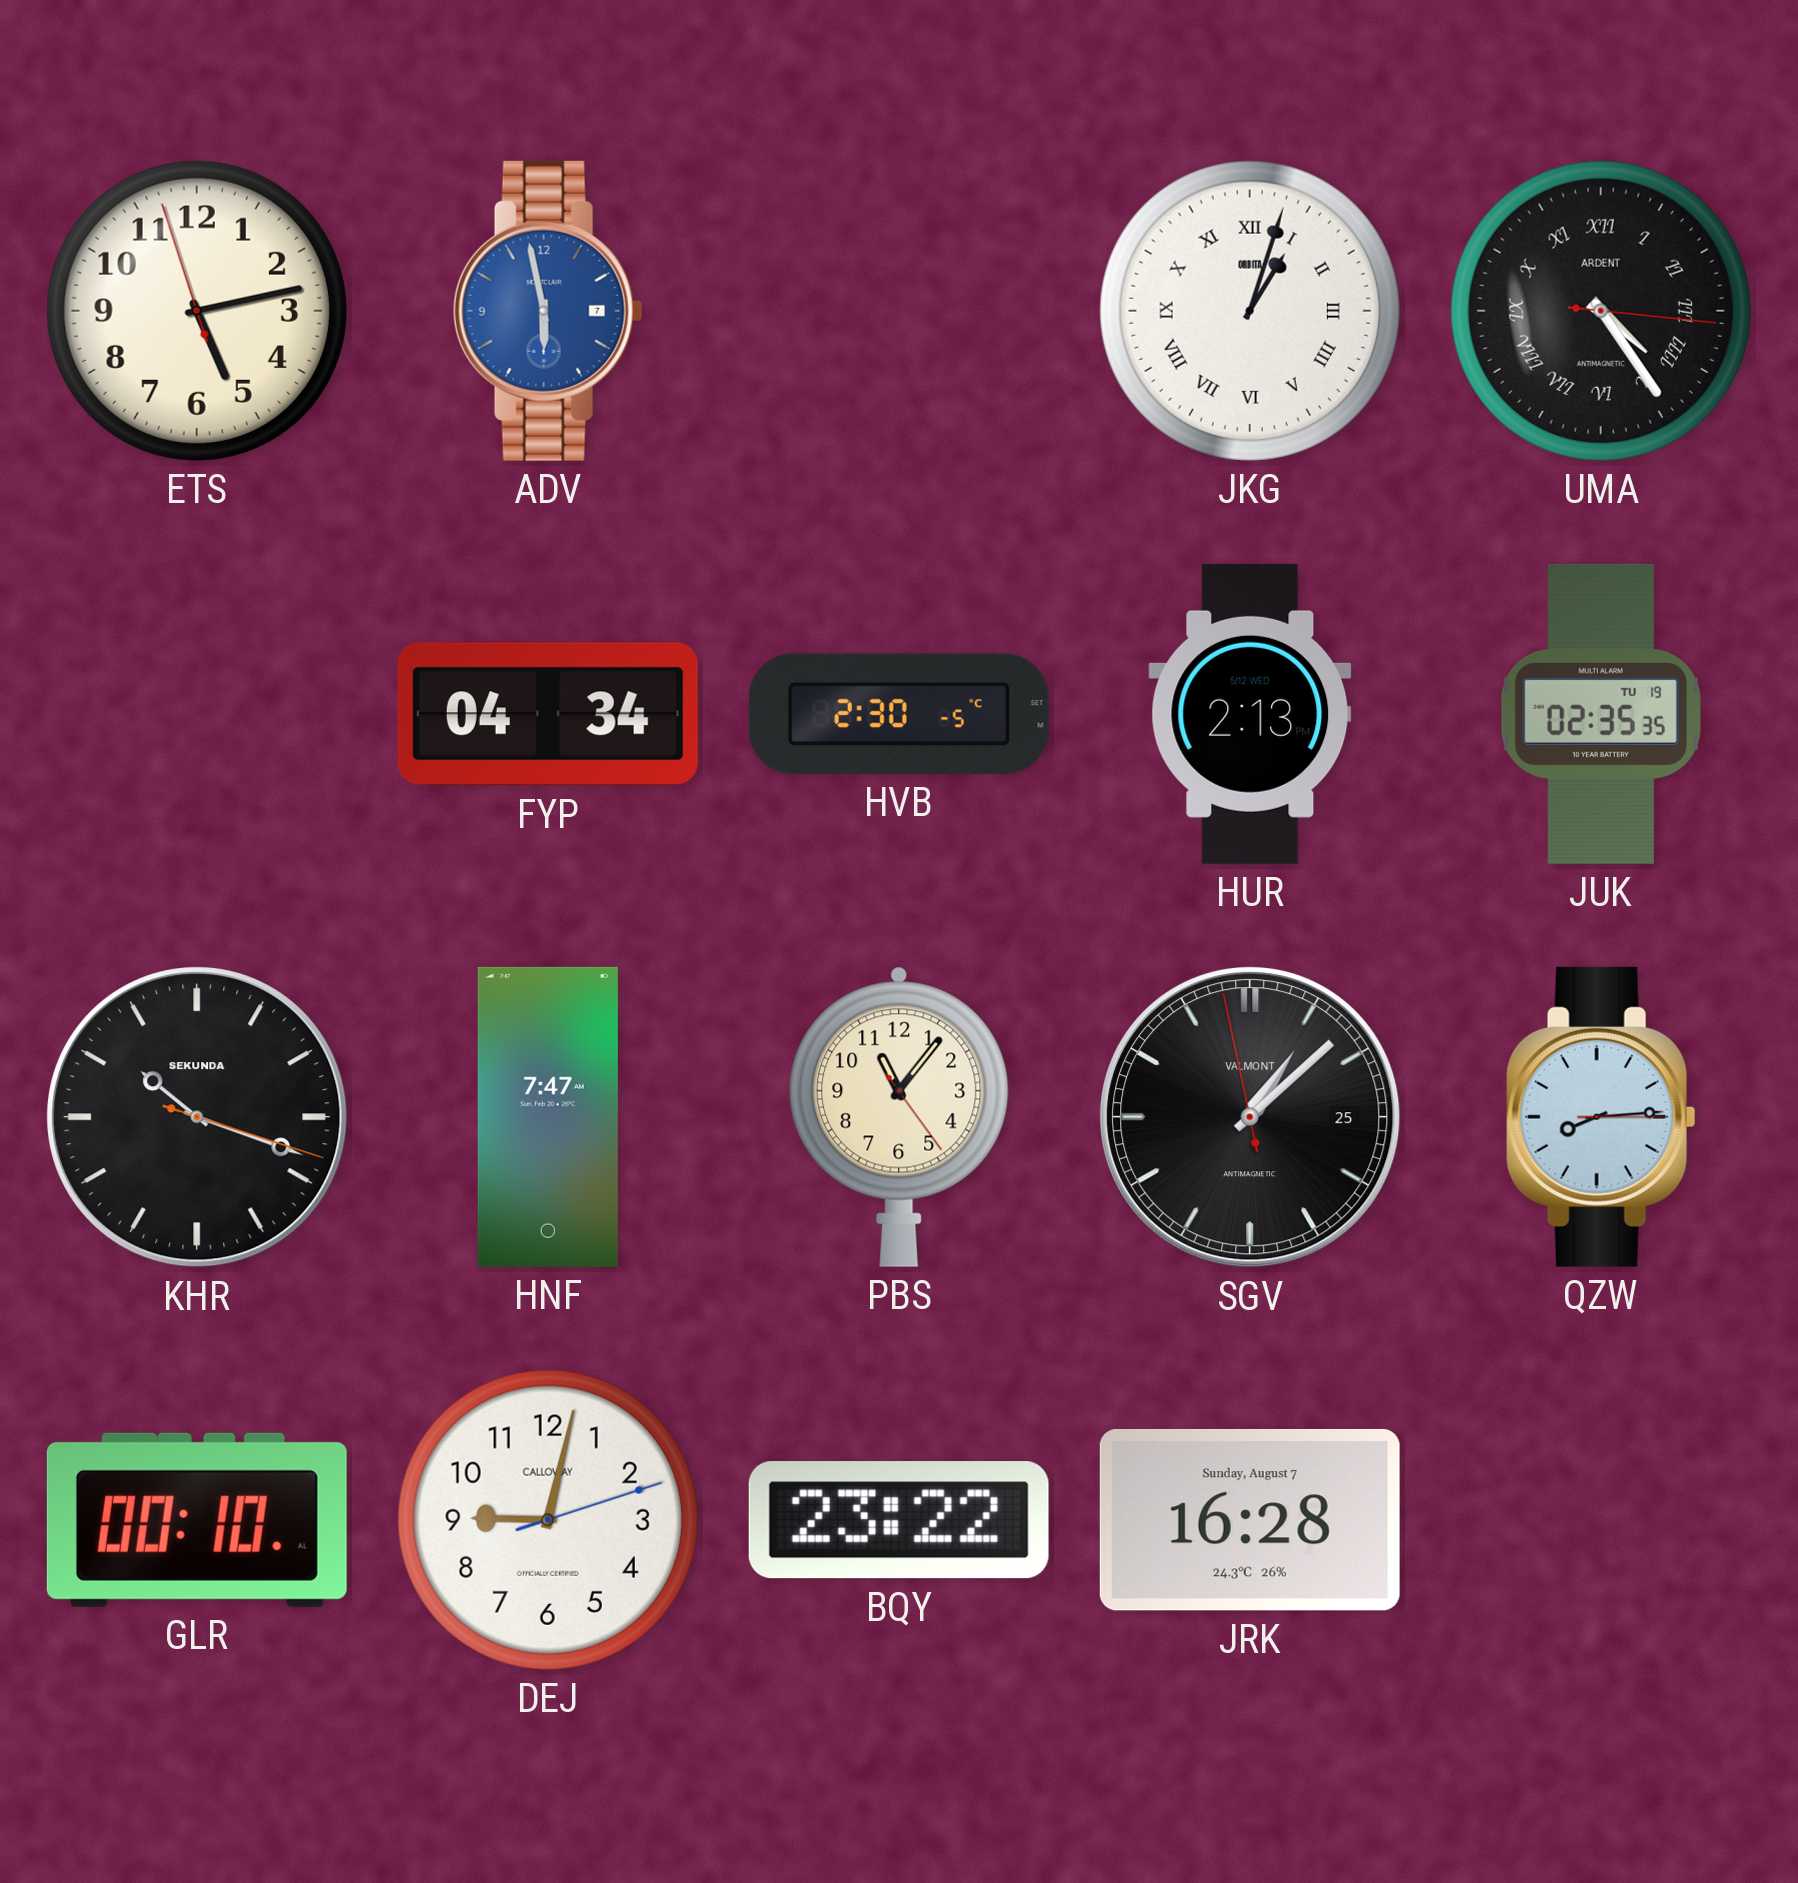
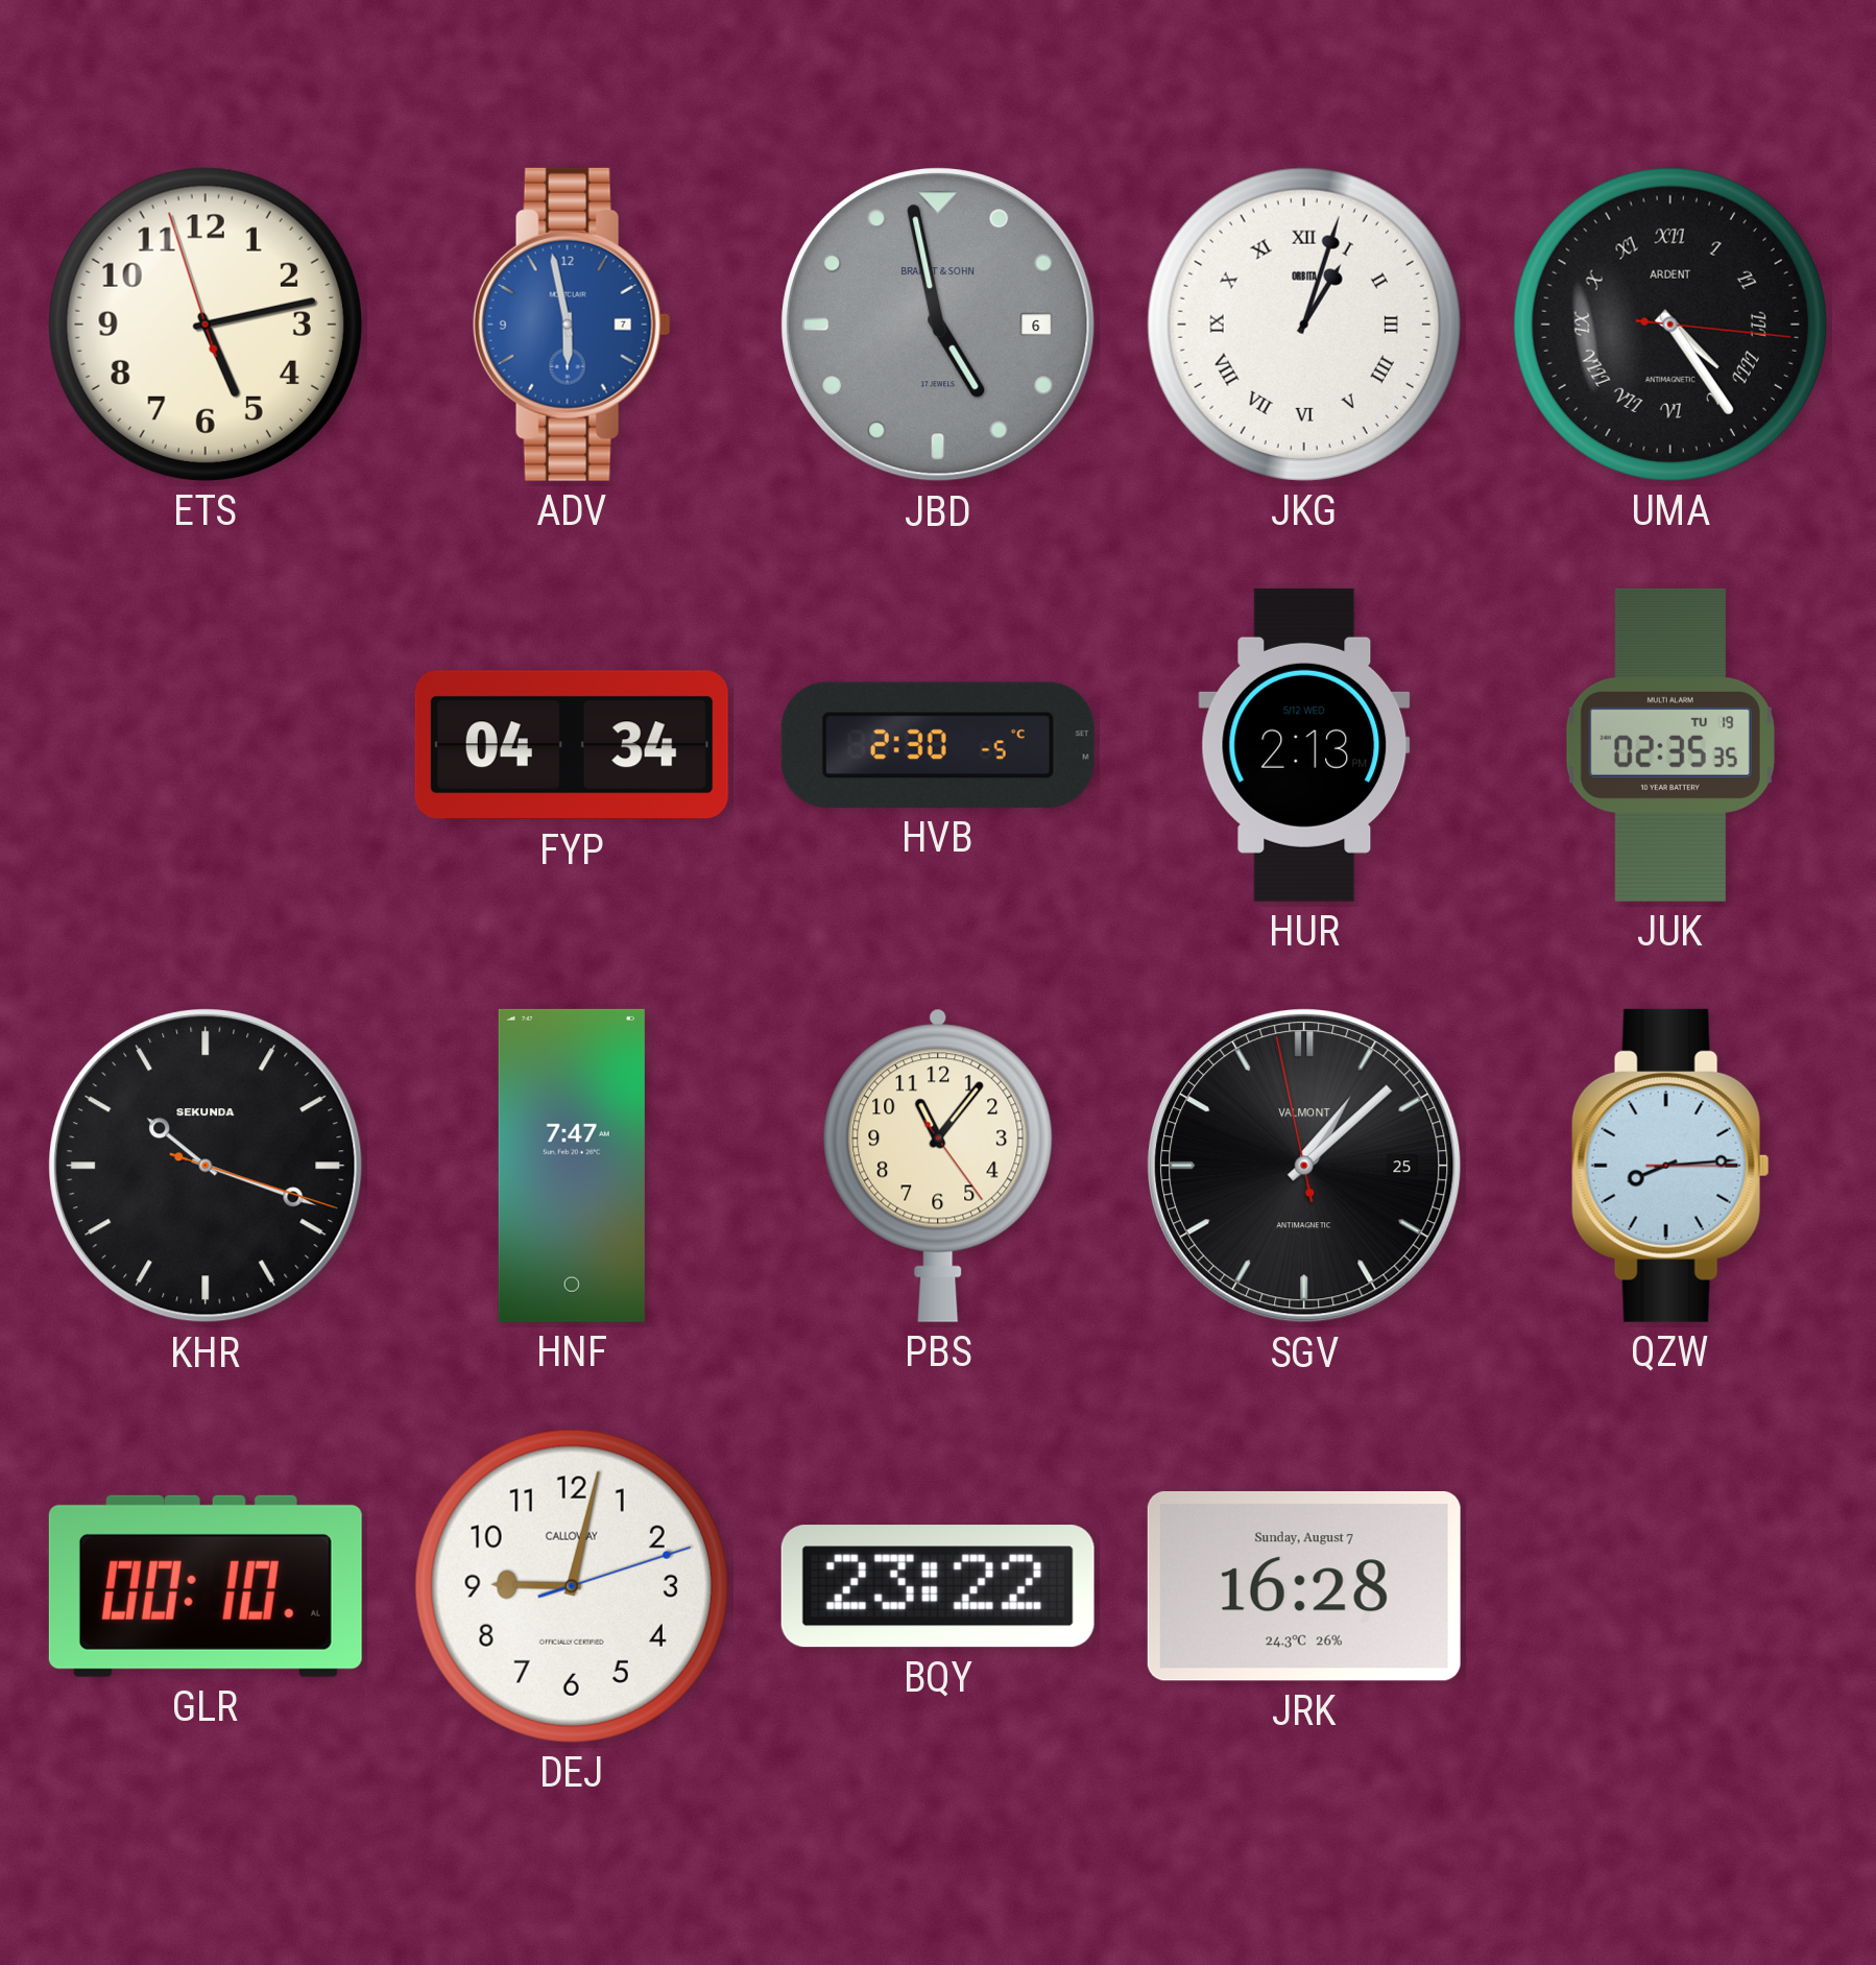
JBD: none -> 4:58
